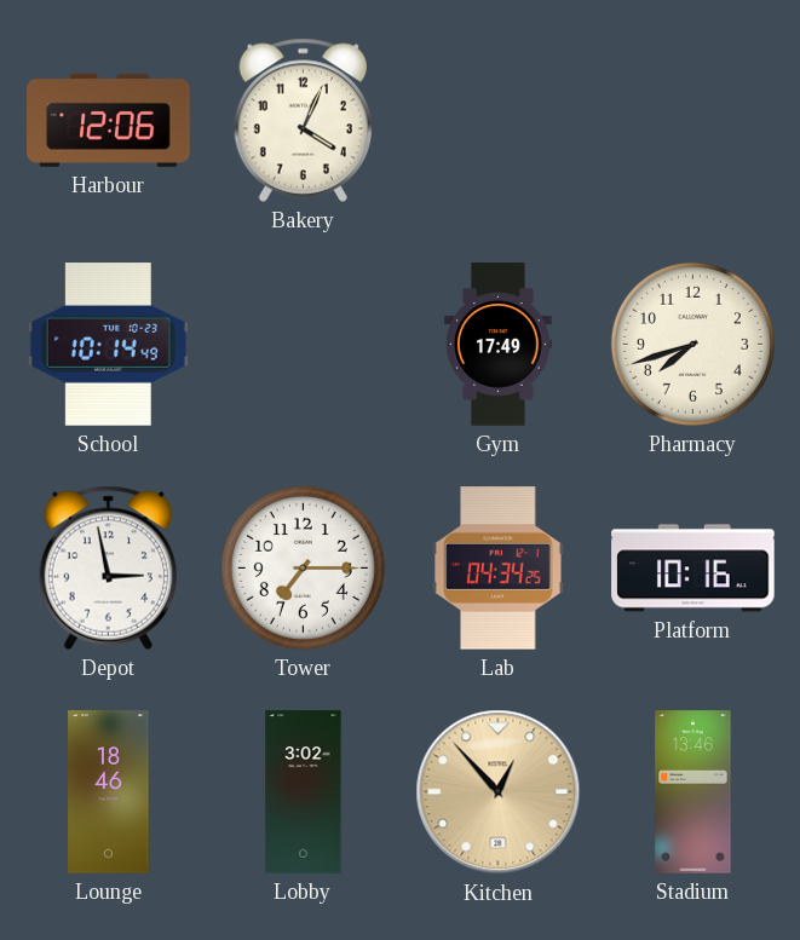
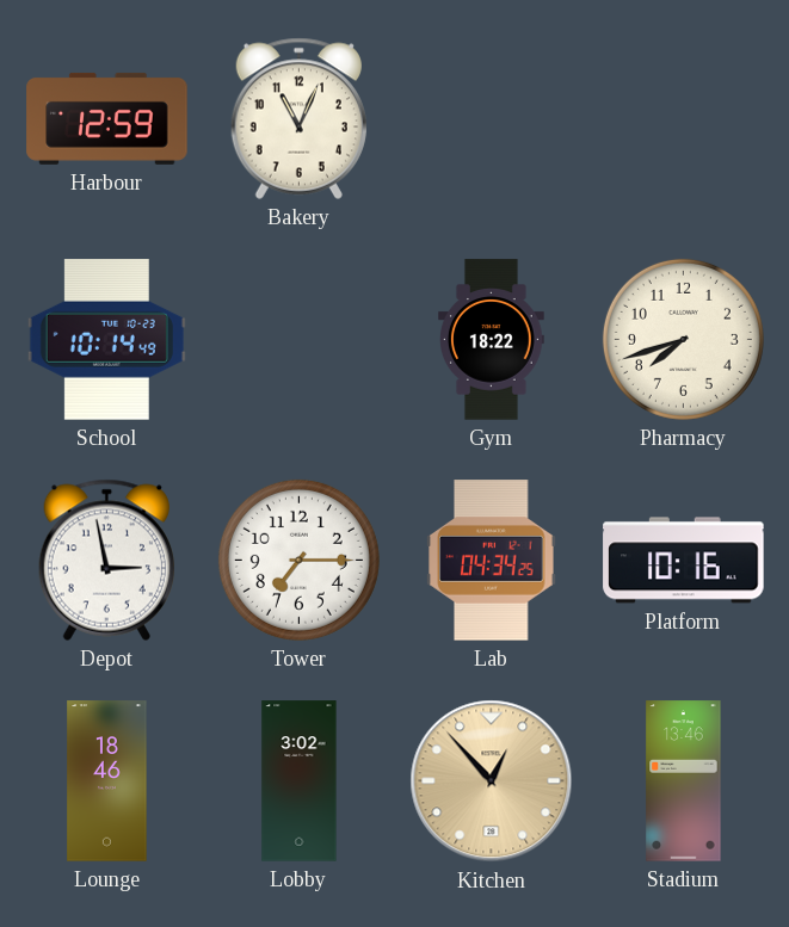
Harbour: 12:06 -> 12:59
Bakery: 4:04 -> 11:04
Gym: 17:49 -> 18:22
